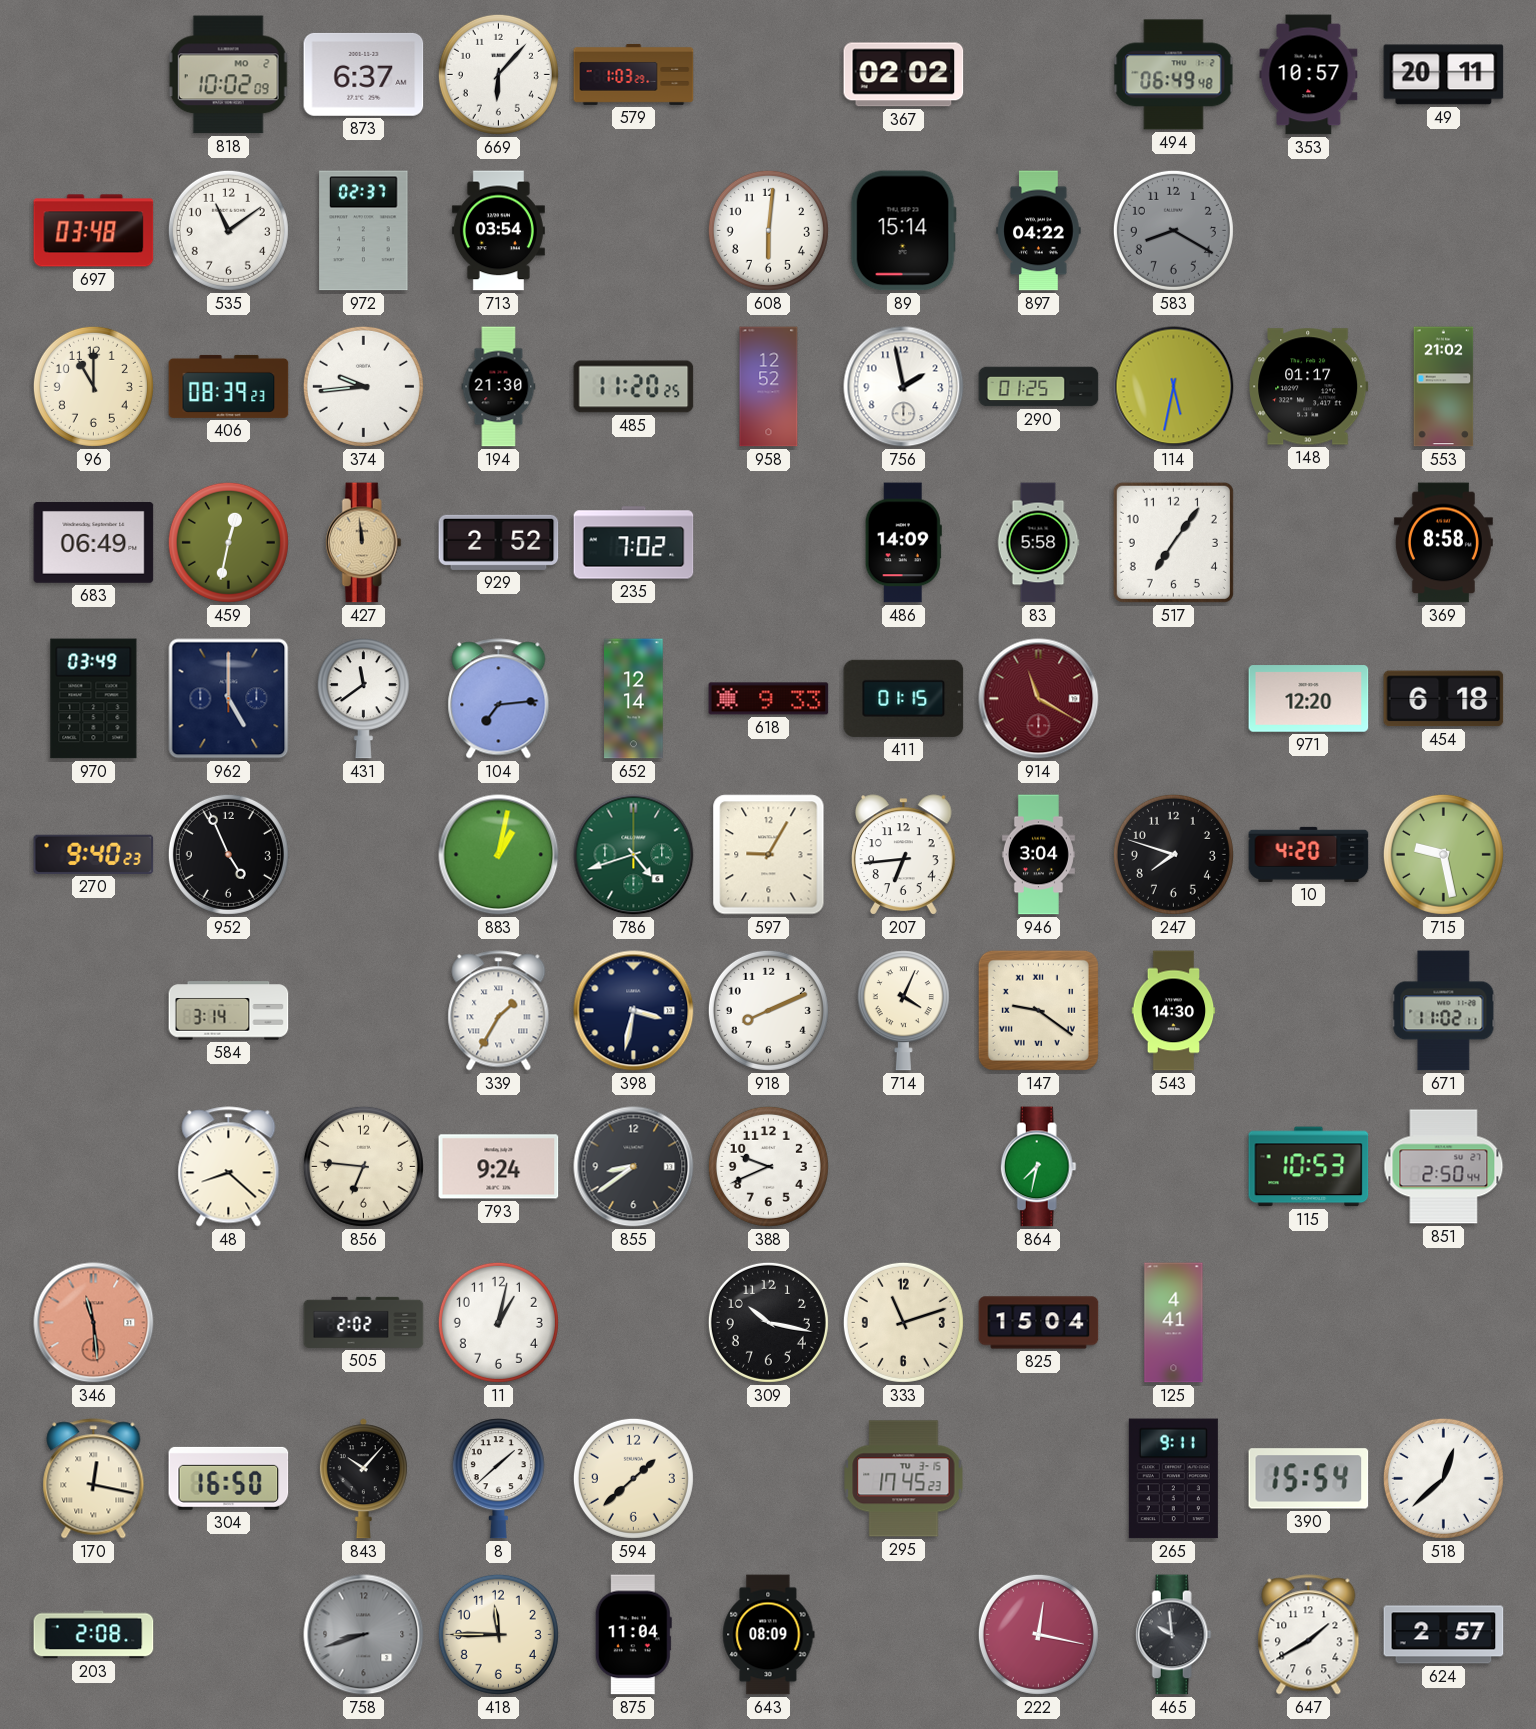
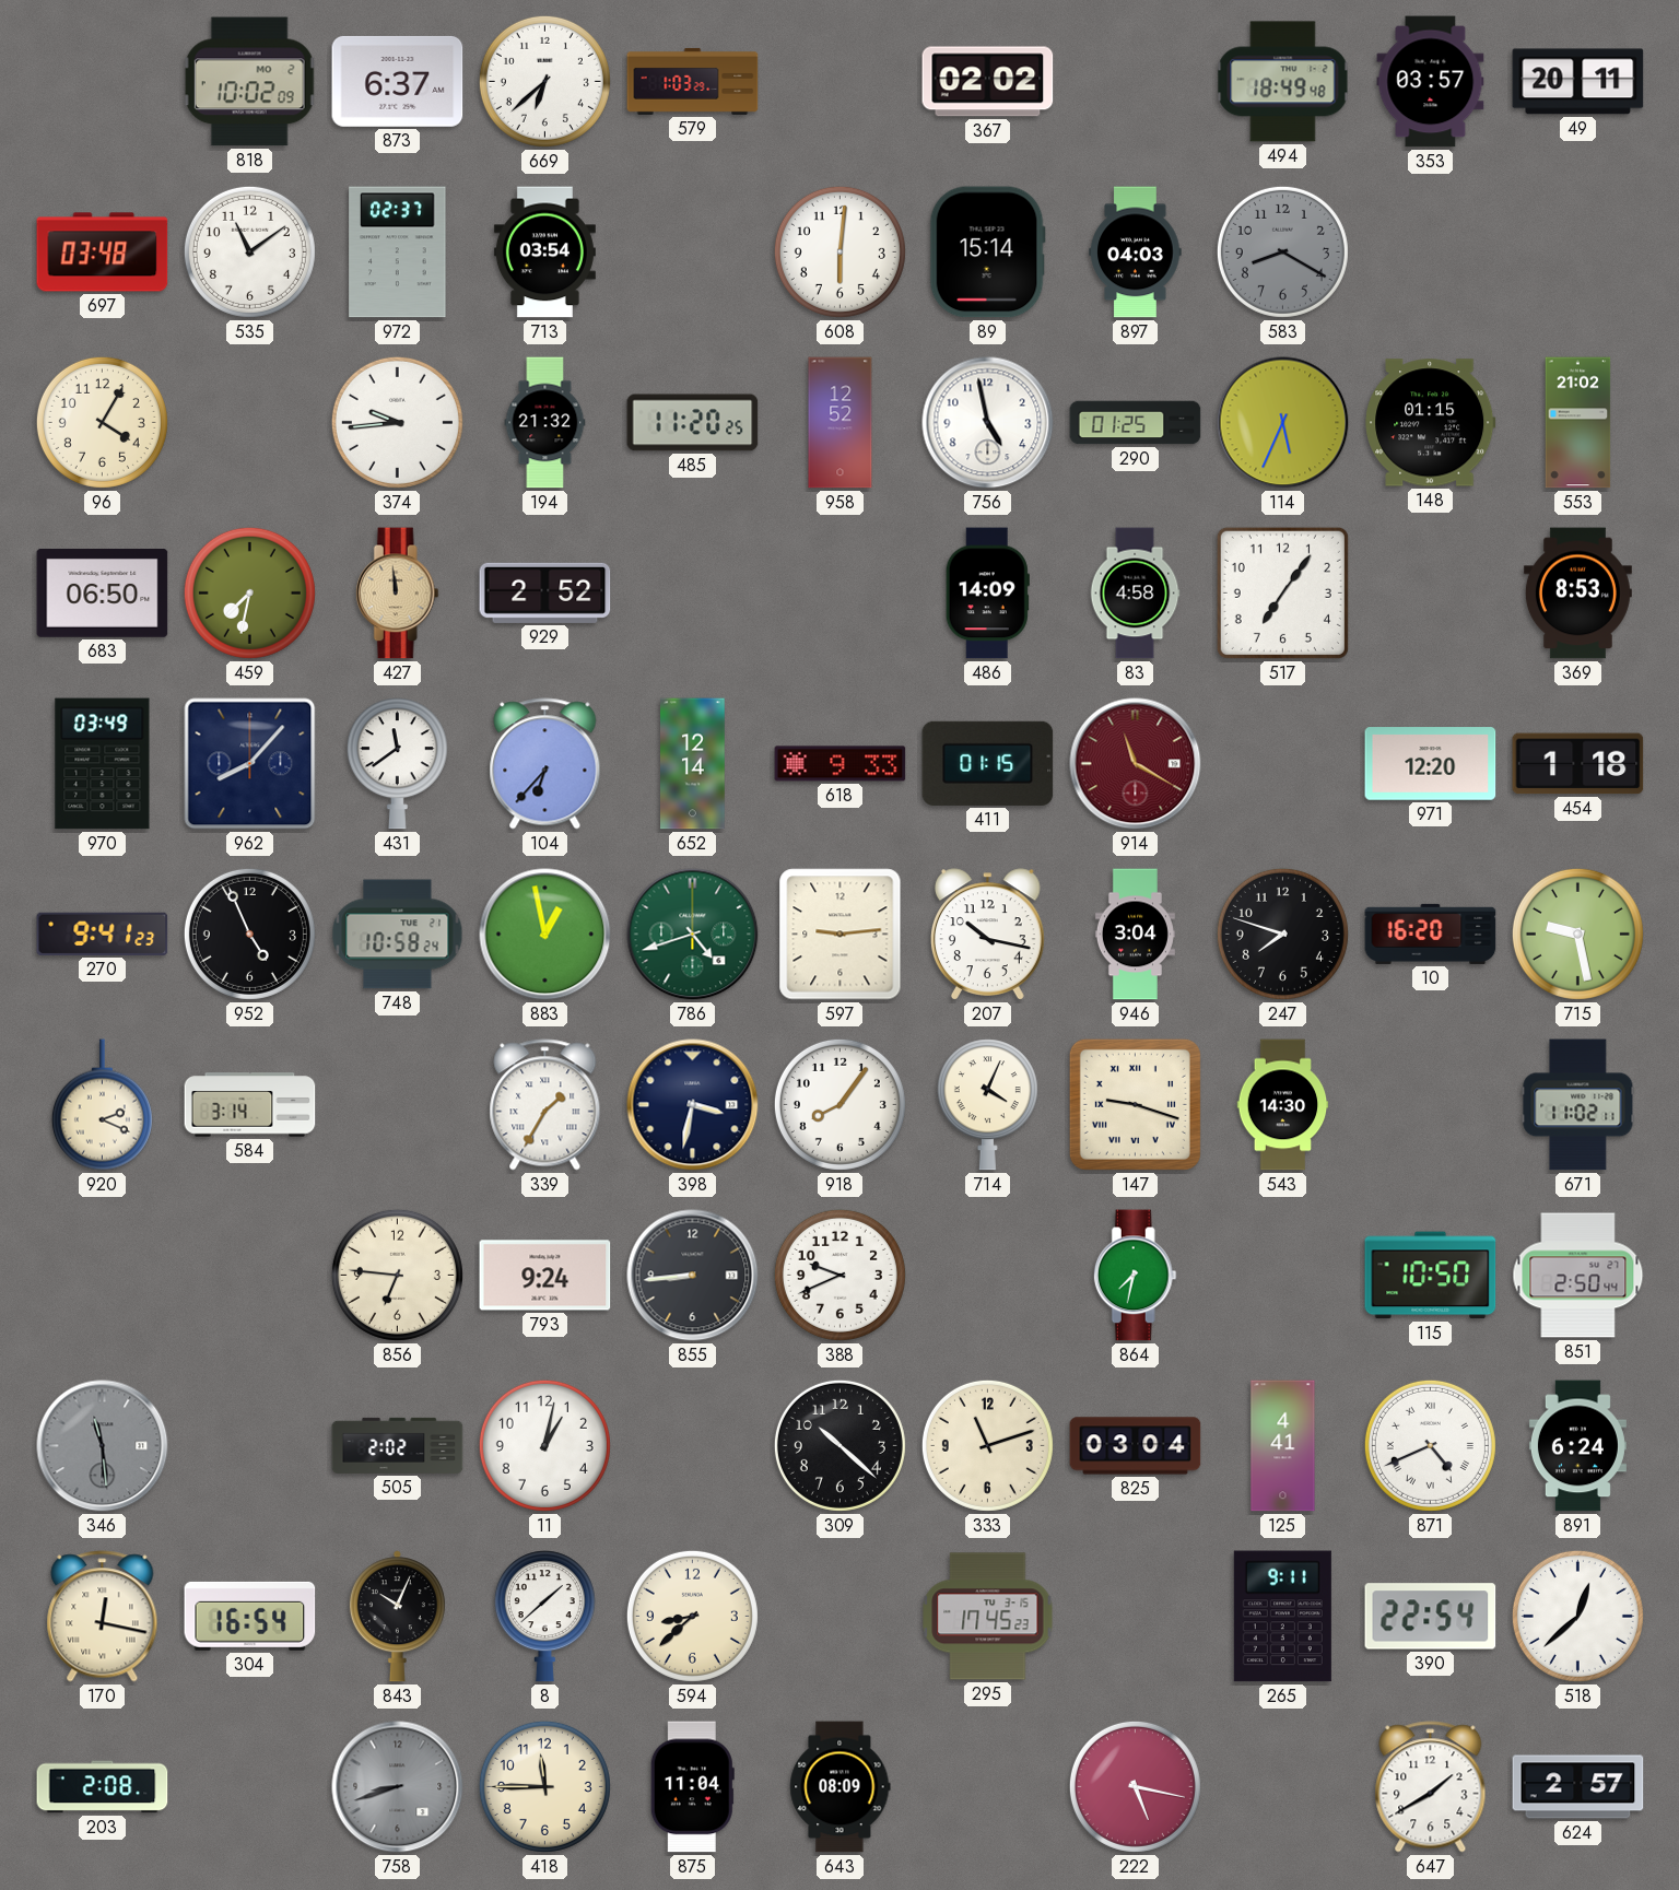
669: 6:07 -> 6:38
494: 06:49 -> 18:49
353: 10:57 -> 03:57
897: 04:22 -> 04:03
96: 11:00 -> 4:05
406: 08:39 -> none
194: 21:30 -> 21:32
756: 1:58 -> 4:58
114: 5:32 -> 5:34
148: 01:17 -> 01:15
683: 06:49 -> 06:50
459: 12:32 -> 7:32
235: 7:02 -> none
83: 5:58 -> 4:58
369: 8:58 -> 8:53
962: 5:00 -> 8:07
104: 7:14 -> 6:37
454: 6:18 -> 1:18
270: 9:40 -> 9:41
748: none -> 10:58
883: 1:02 -> 12:58
597: 9:05 -> 9:14
207: 6:44 -> 10:17
10: 4:20 -> 16:20
920: none -> 2:19
918: 8:11 -> 8:06
147: 9:21 -> 9:18
48: 8:22 -> none
855: 8:39 -> 8:44
115: 10:53 -> 10:50
346 dial: salmon -> grey
309: 10:17 -> 10:22
825: 15:04 -> 03:04
871: none -> 4:41
891: none -> 6:24
304: 16:50 -> 16:54
843: 10:07 -> 10:04
594: 1:38 -> 8:38
390: 15:54 -> 22:54
222: 12:17 -> 5:17
465: 9:59 -> none
